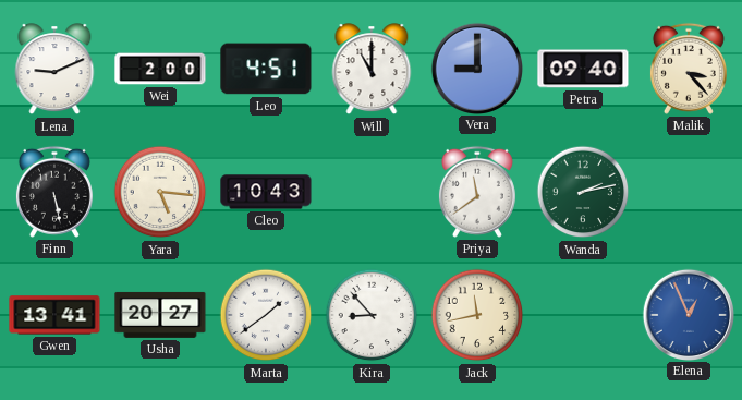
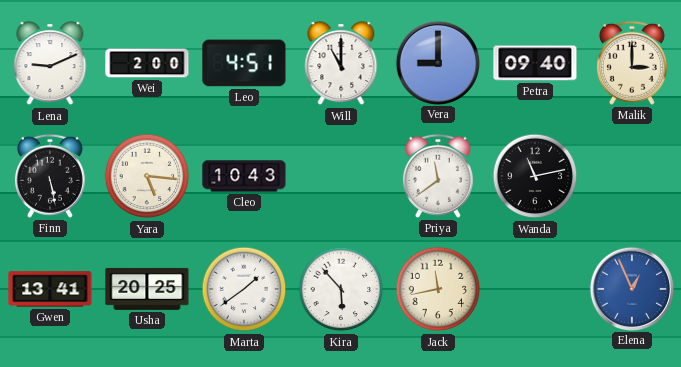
Malik: 3:23 -> 3:00
Wanda: 2:13 -> 11:13
Wanda dial: green -> black
Usha: 20:27 -> 20:25
Kira: 8:53 -> 5:53
